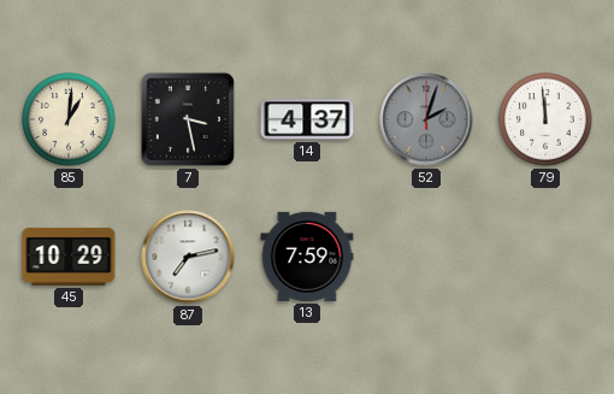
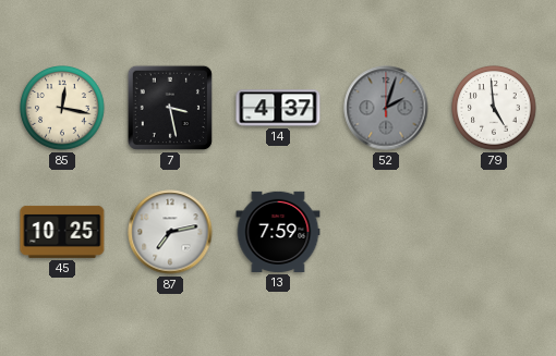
85: 1:01 -> 12:17
79: 11:59 -> 4:59
45: 10:29 -> 10:25
